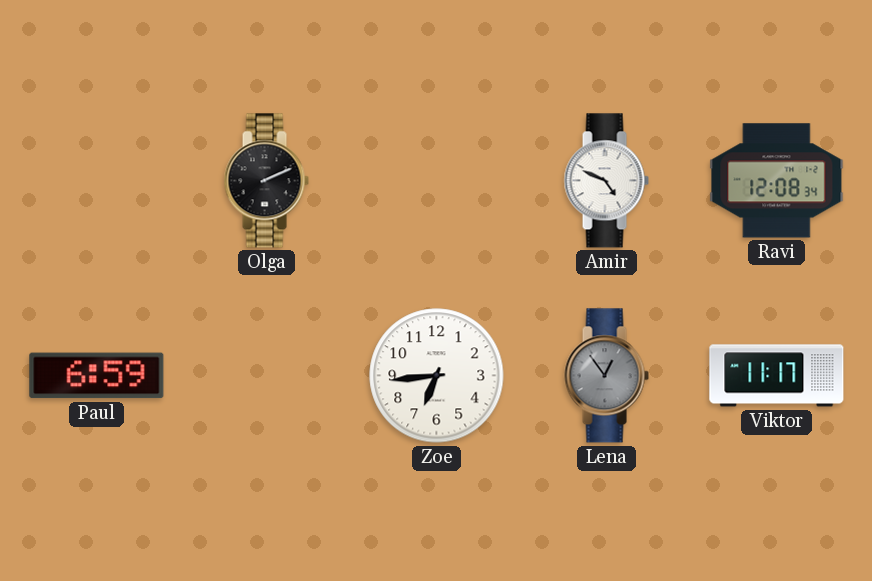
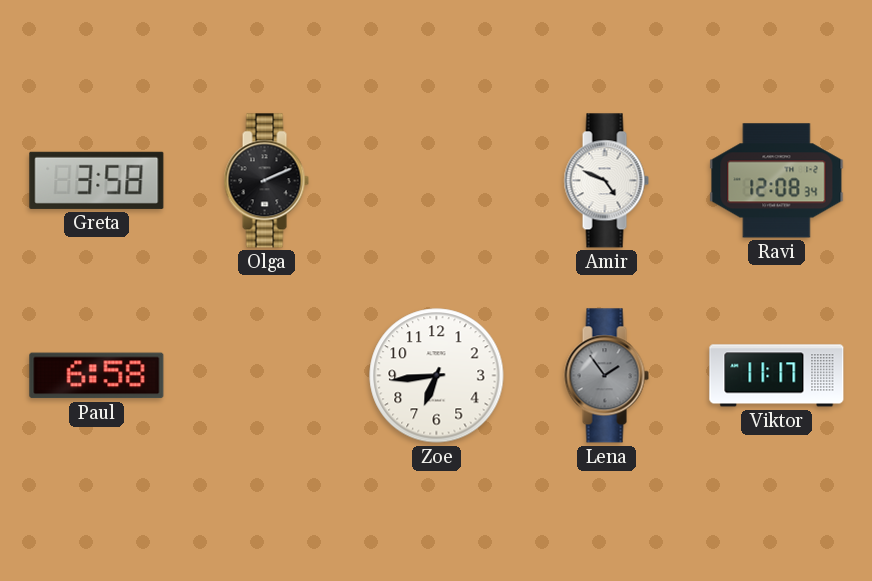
Greta: none -> 3:58
Paul: 6:59 -> 6:58
Lena: 12:54 -> 1:54
